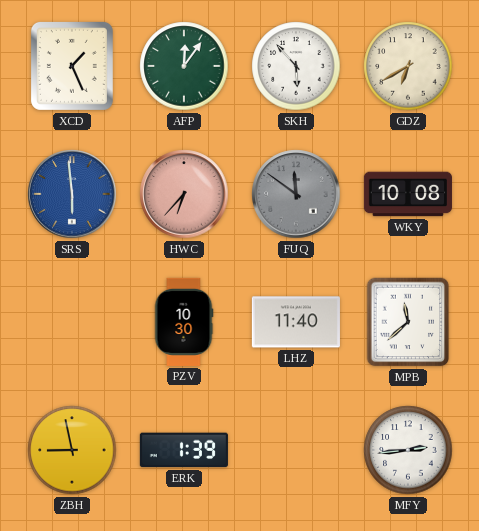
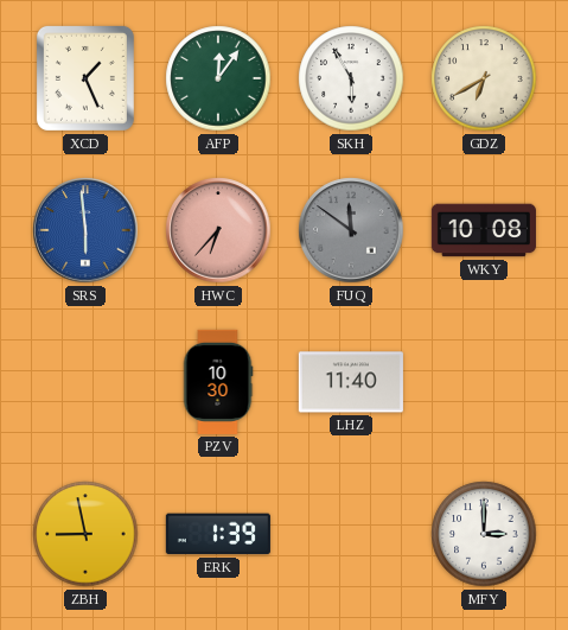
SKH: 5:53 -> 5:55
MPB: 11:38 -> none
MFY: 2:44 -> 3:00
